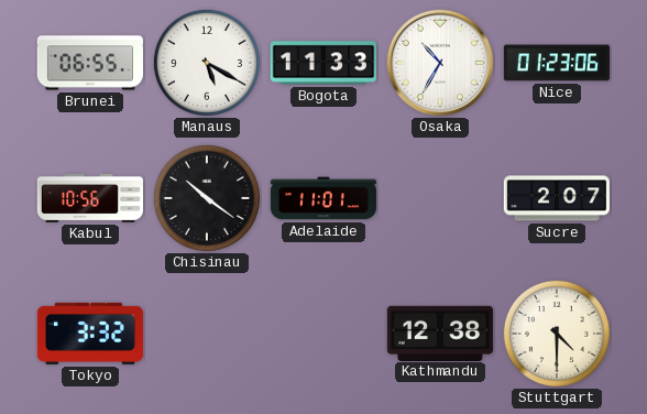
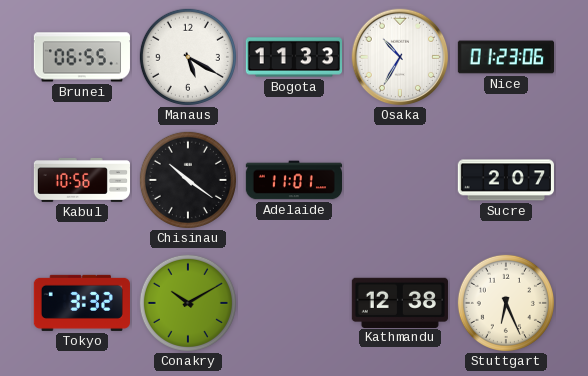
Conakry: none -> 10:10
Stuttgart: 4:30 -> 6:26
